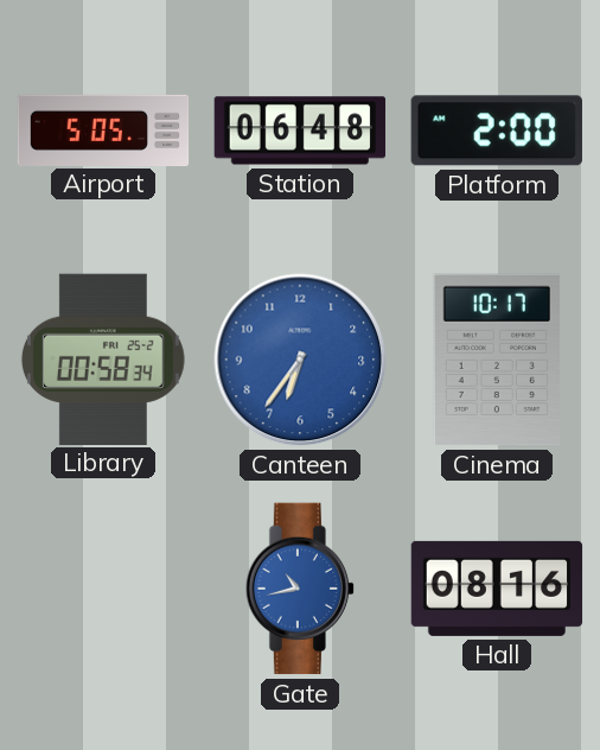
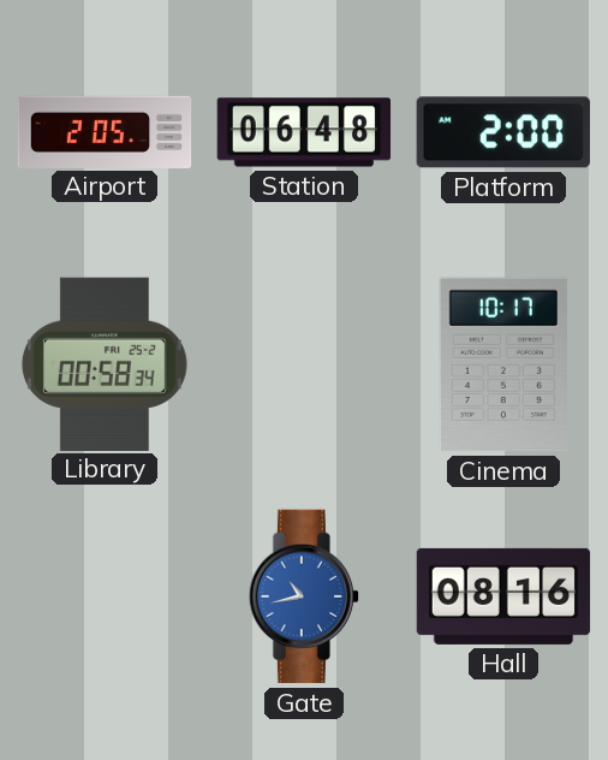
Airport: 5:05 -> 2:05
Canteen: 6:36 -> none
